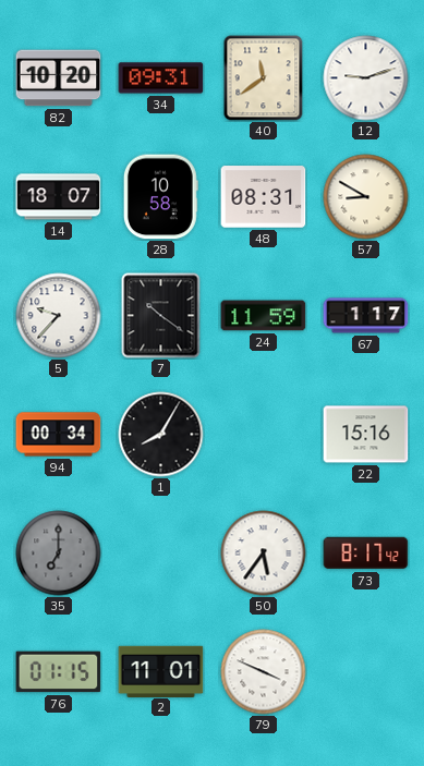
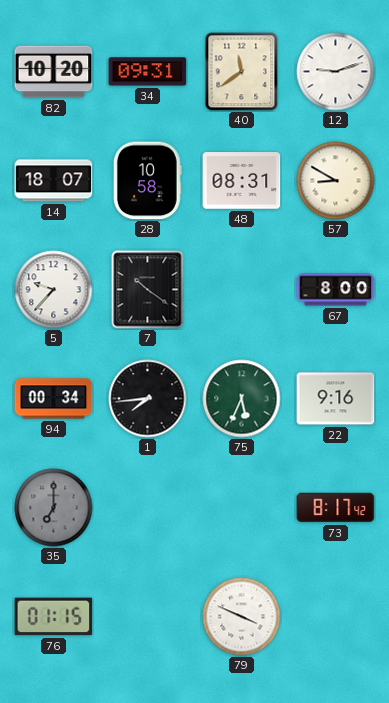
24: 11:59 -> none
67: 1:17 -> 8:00
1: 8:05 -> 7:44
75: none -> 5:34
22: 15:16 -> 9:16
50: 5:36 -> none
2: 11:01 -> none
